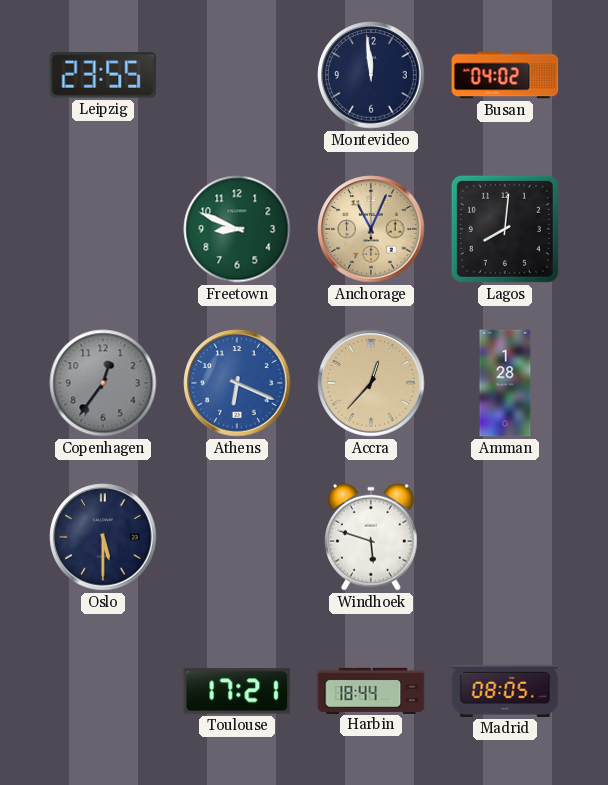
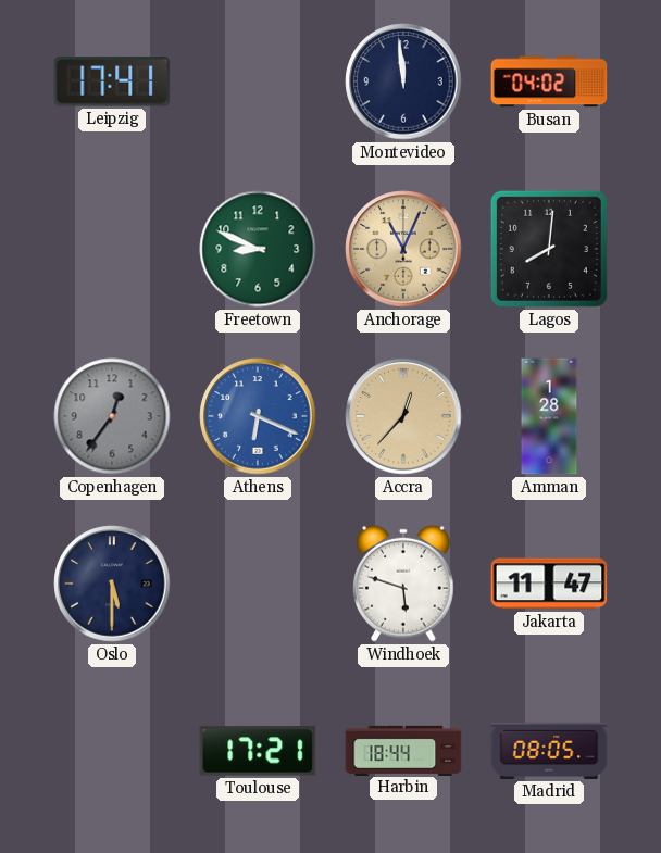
Leipzig: 23:55 -> 17:41
Jakarta: none -> 11:47
